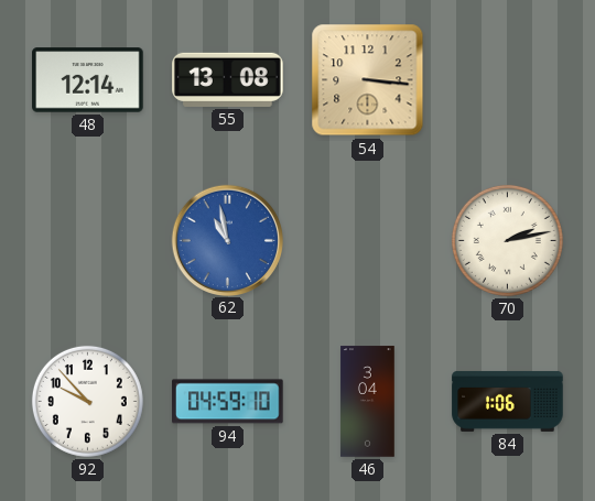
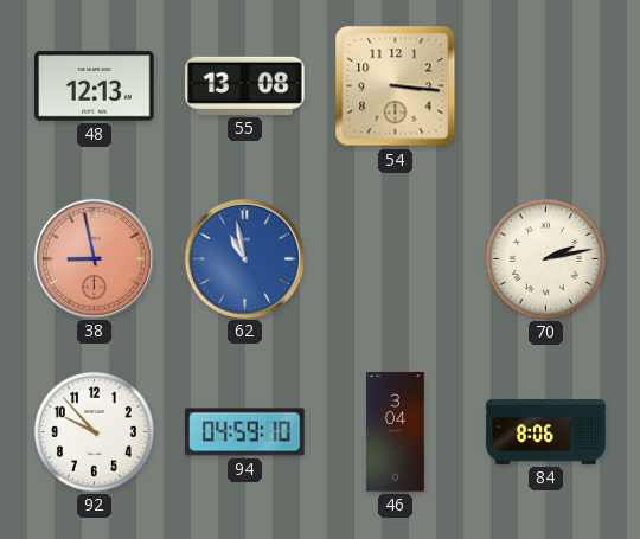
48: 12:14 -> 12:13
38: none -> 8:58
84: 1:06 -> 8:06
